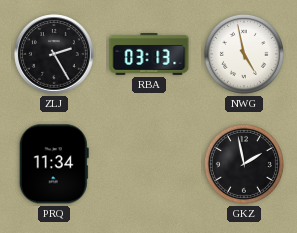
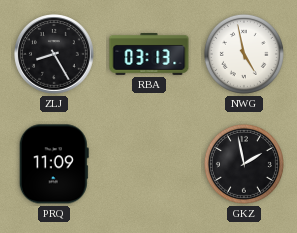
ZLJ: 2:25 -> 8:25
PRQ: 11:34 -> 11:09
